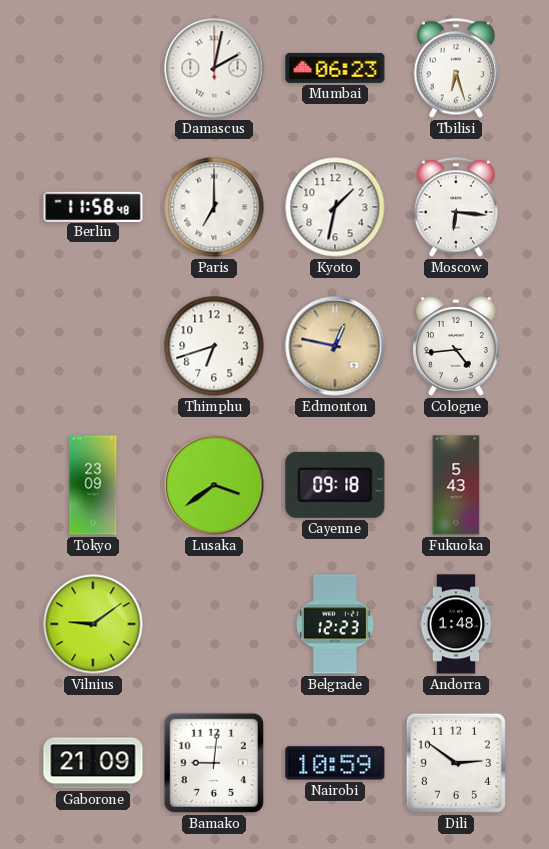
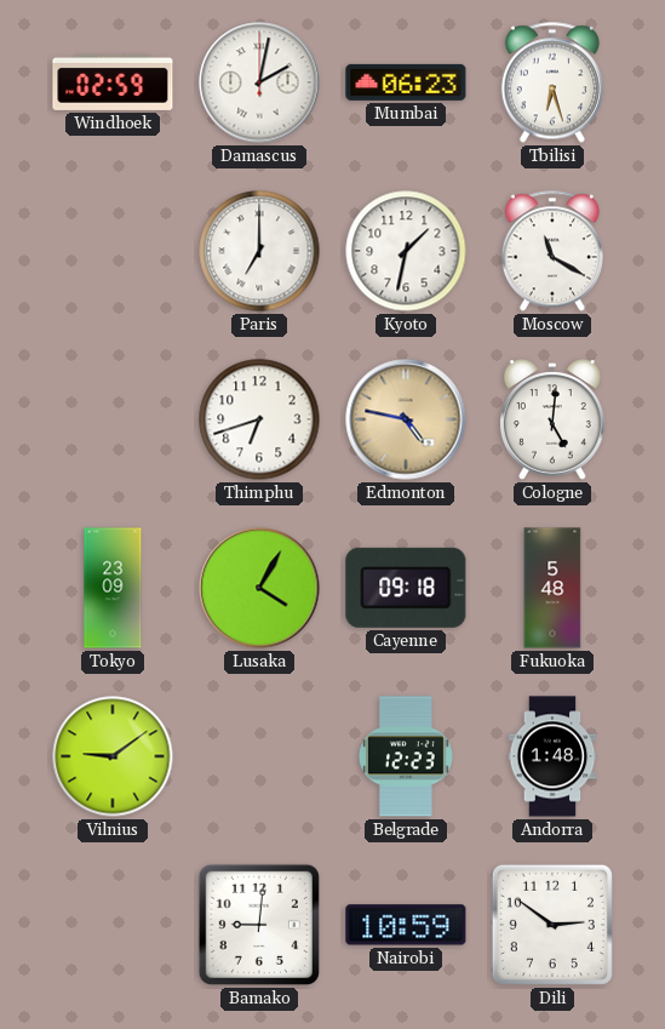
Windhoek: none -> 02:59
Berlin: 11:58 -> none
Moscow: 6:16 -> 11:20
Edmonton: 12:47 -> 4:47
Cologne: 4:44 -> 5:01
Lusaka: 3:39 -> 4:05
Fukuoka: 5:43 -> 5:48
Gaborone: 21:09 -> none
